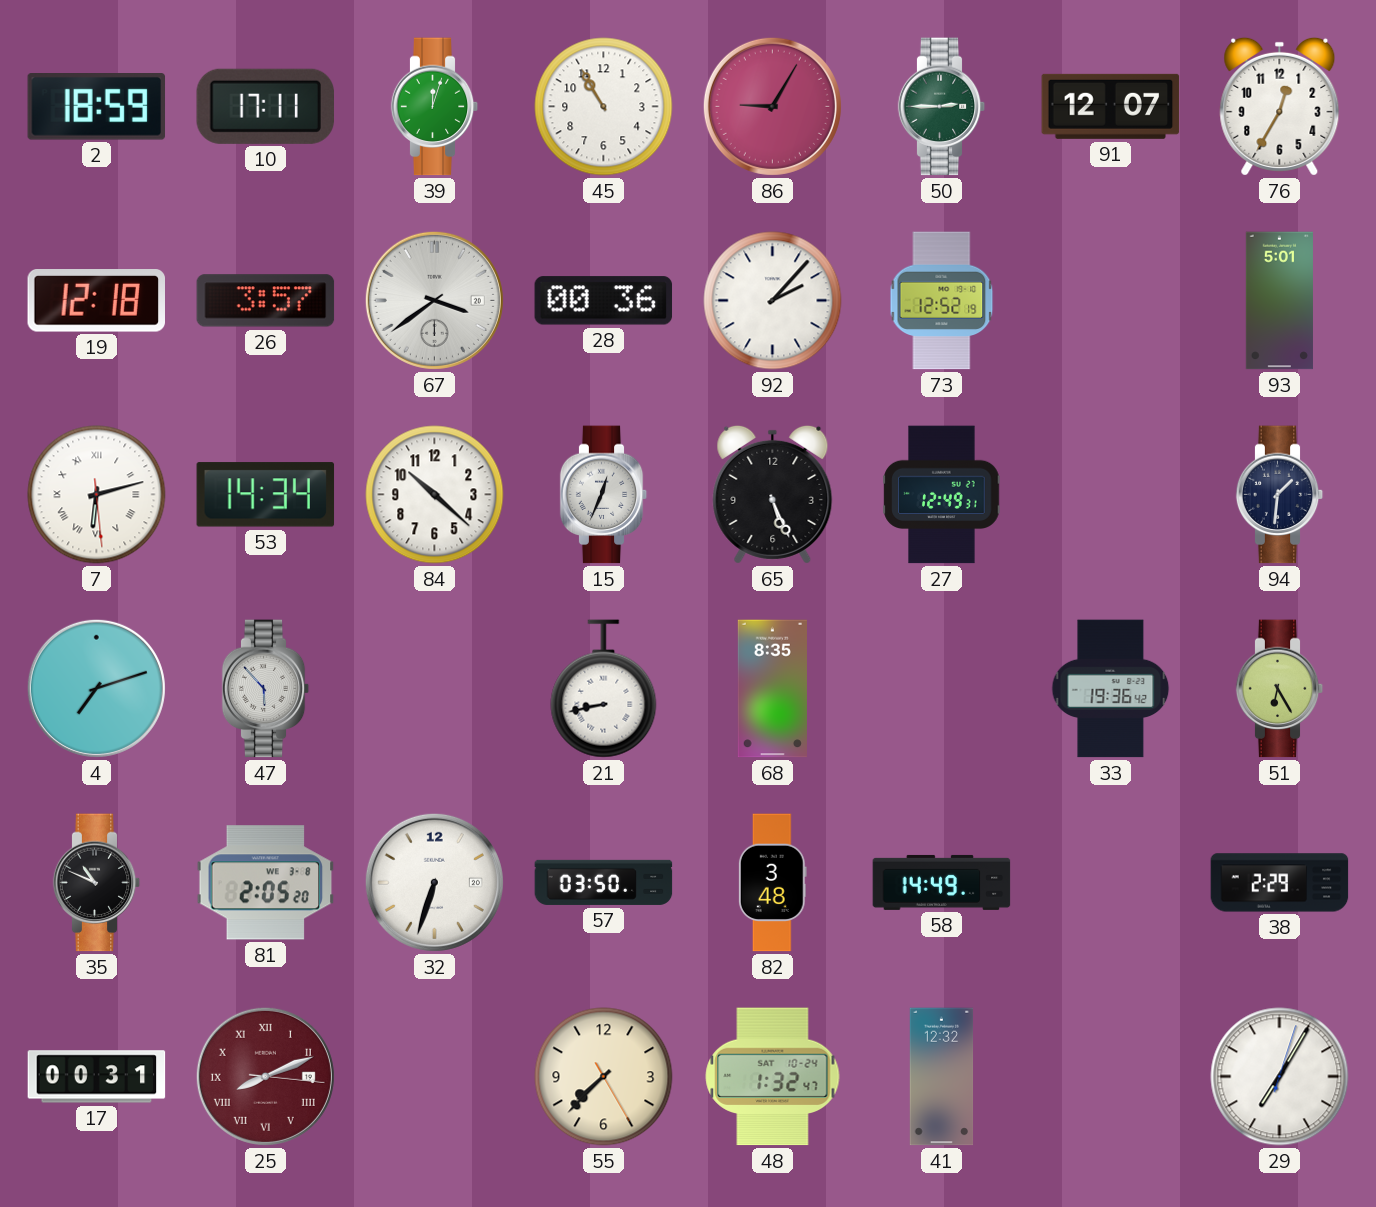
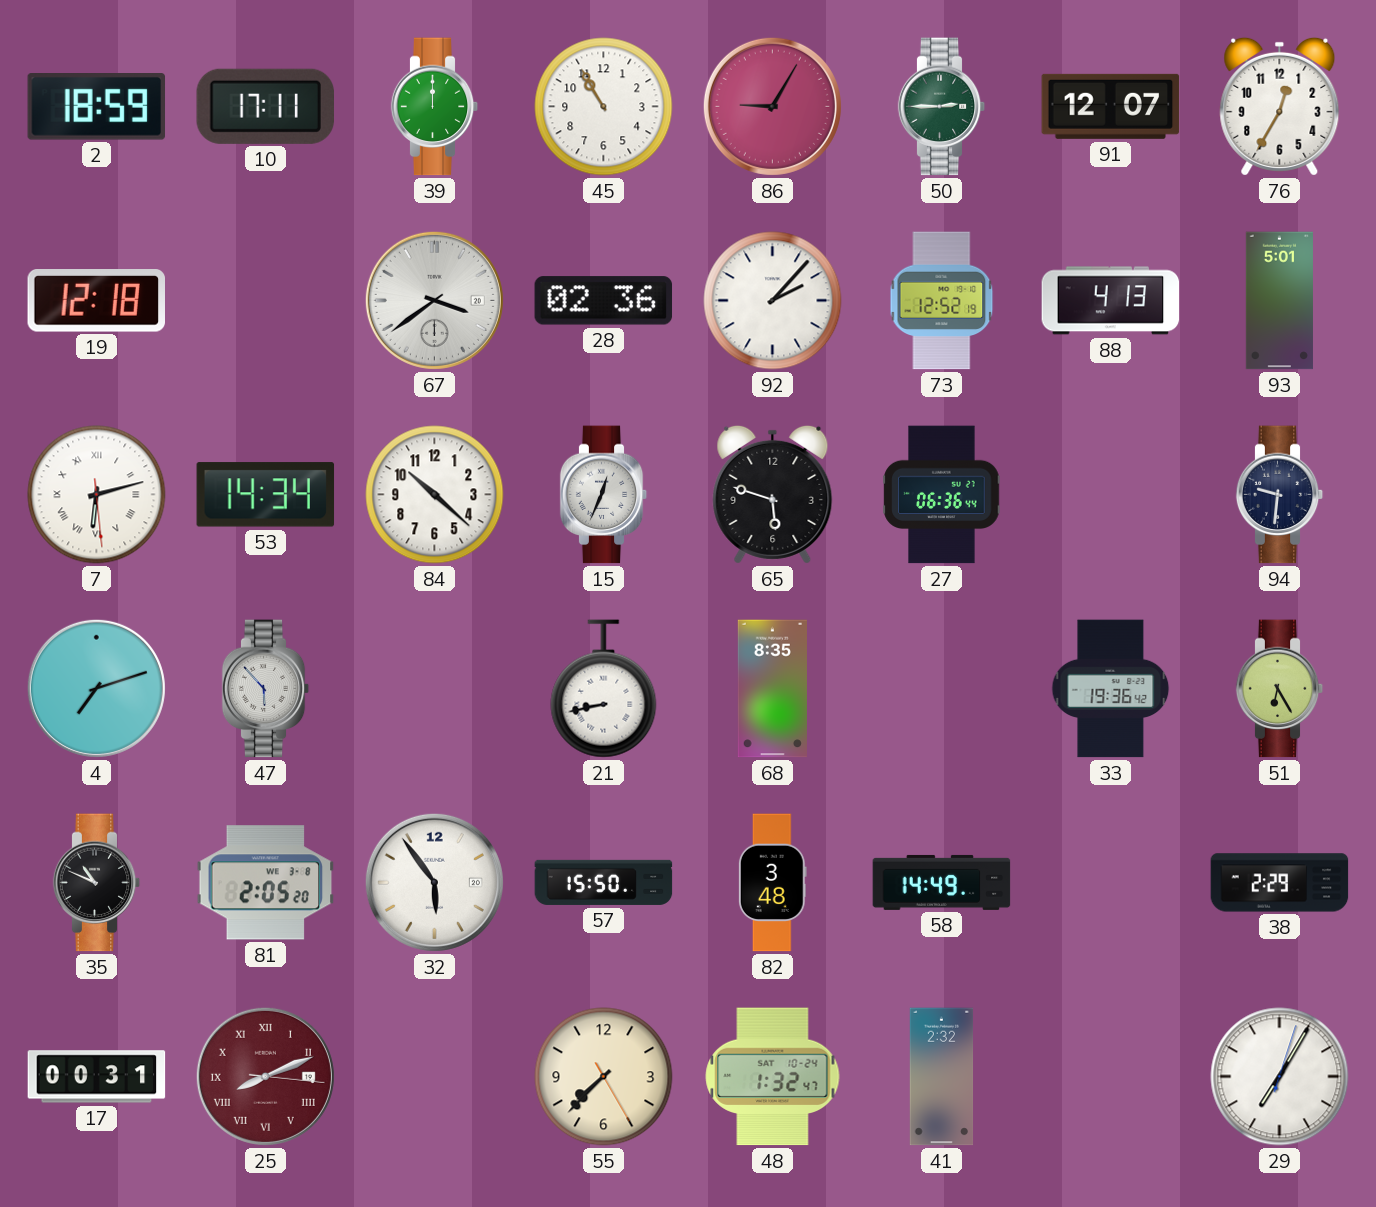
39: 12:03 -> 12:00
26: 3:57 -> none
28: 00:36 -> 02:36
88: none -> 4:13
65: 5:26 -> 5:48
27: 12:49 -> 06:36
94: 1:31 -> 9:31
32: 6:33 -> 5:54
57: 03:50 -> 15:50
41: 12:32 -> 2:32
